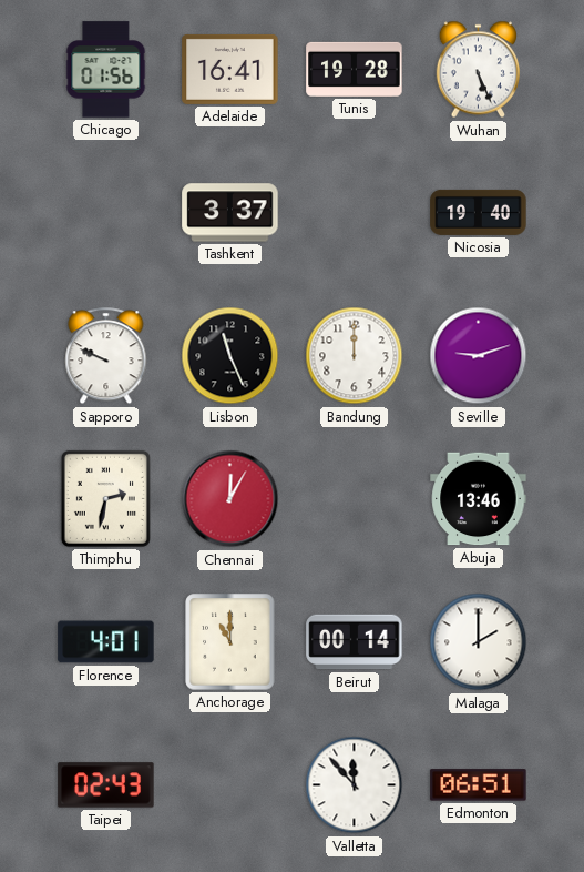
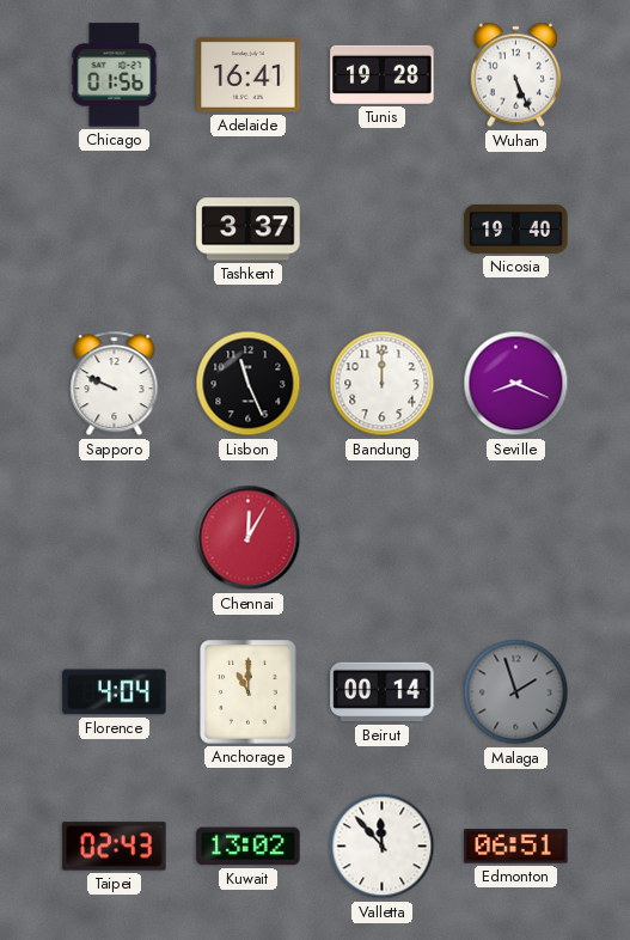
Seville: 9:12 -> 8:19
Thimphu: 2:32 -> none
Abuja: 13:46 -> none
Florence: 4:01 -> 4:04
Malaga: 2:00 -> 1:57
Malaga dial: white -> grey
Kuwait: none -> 13:02
